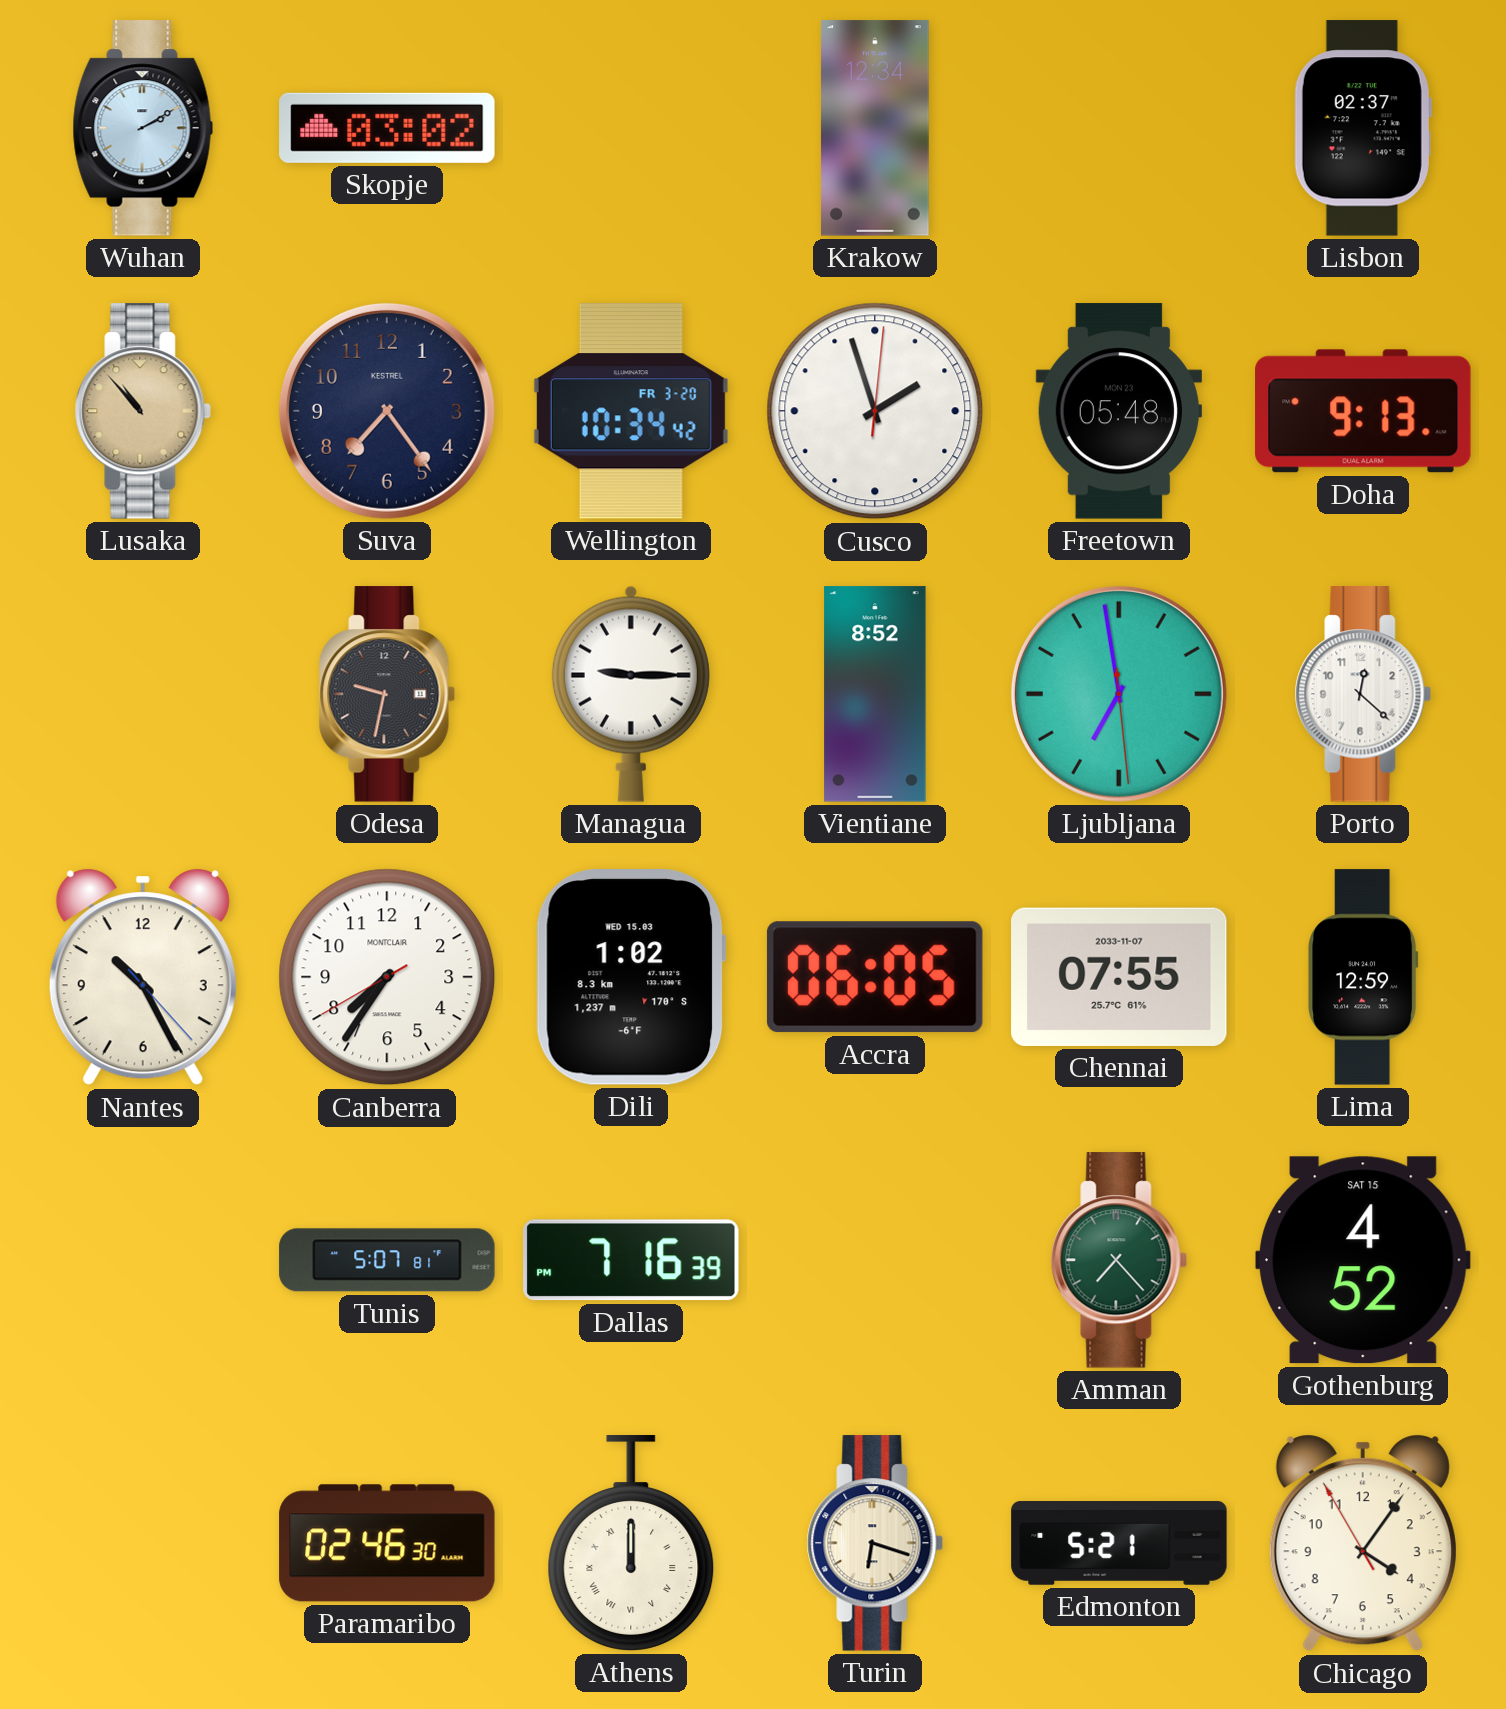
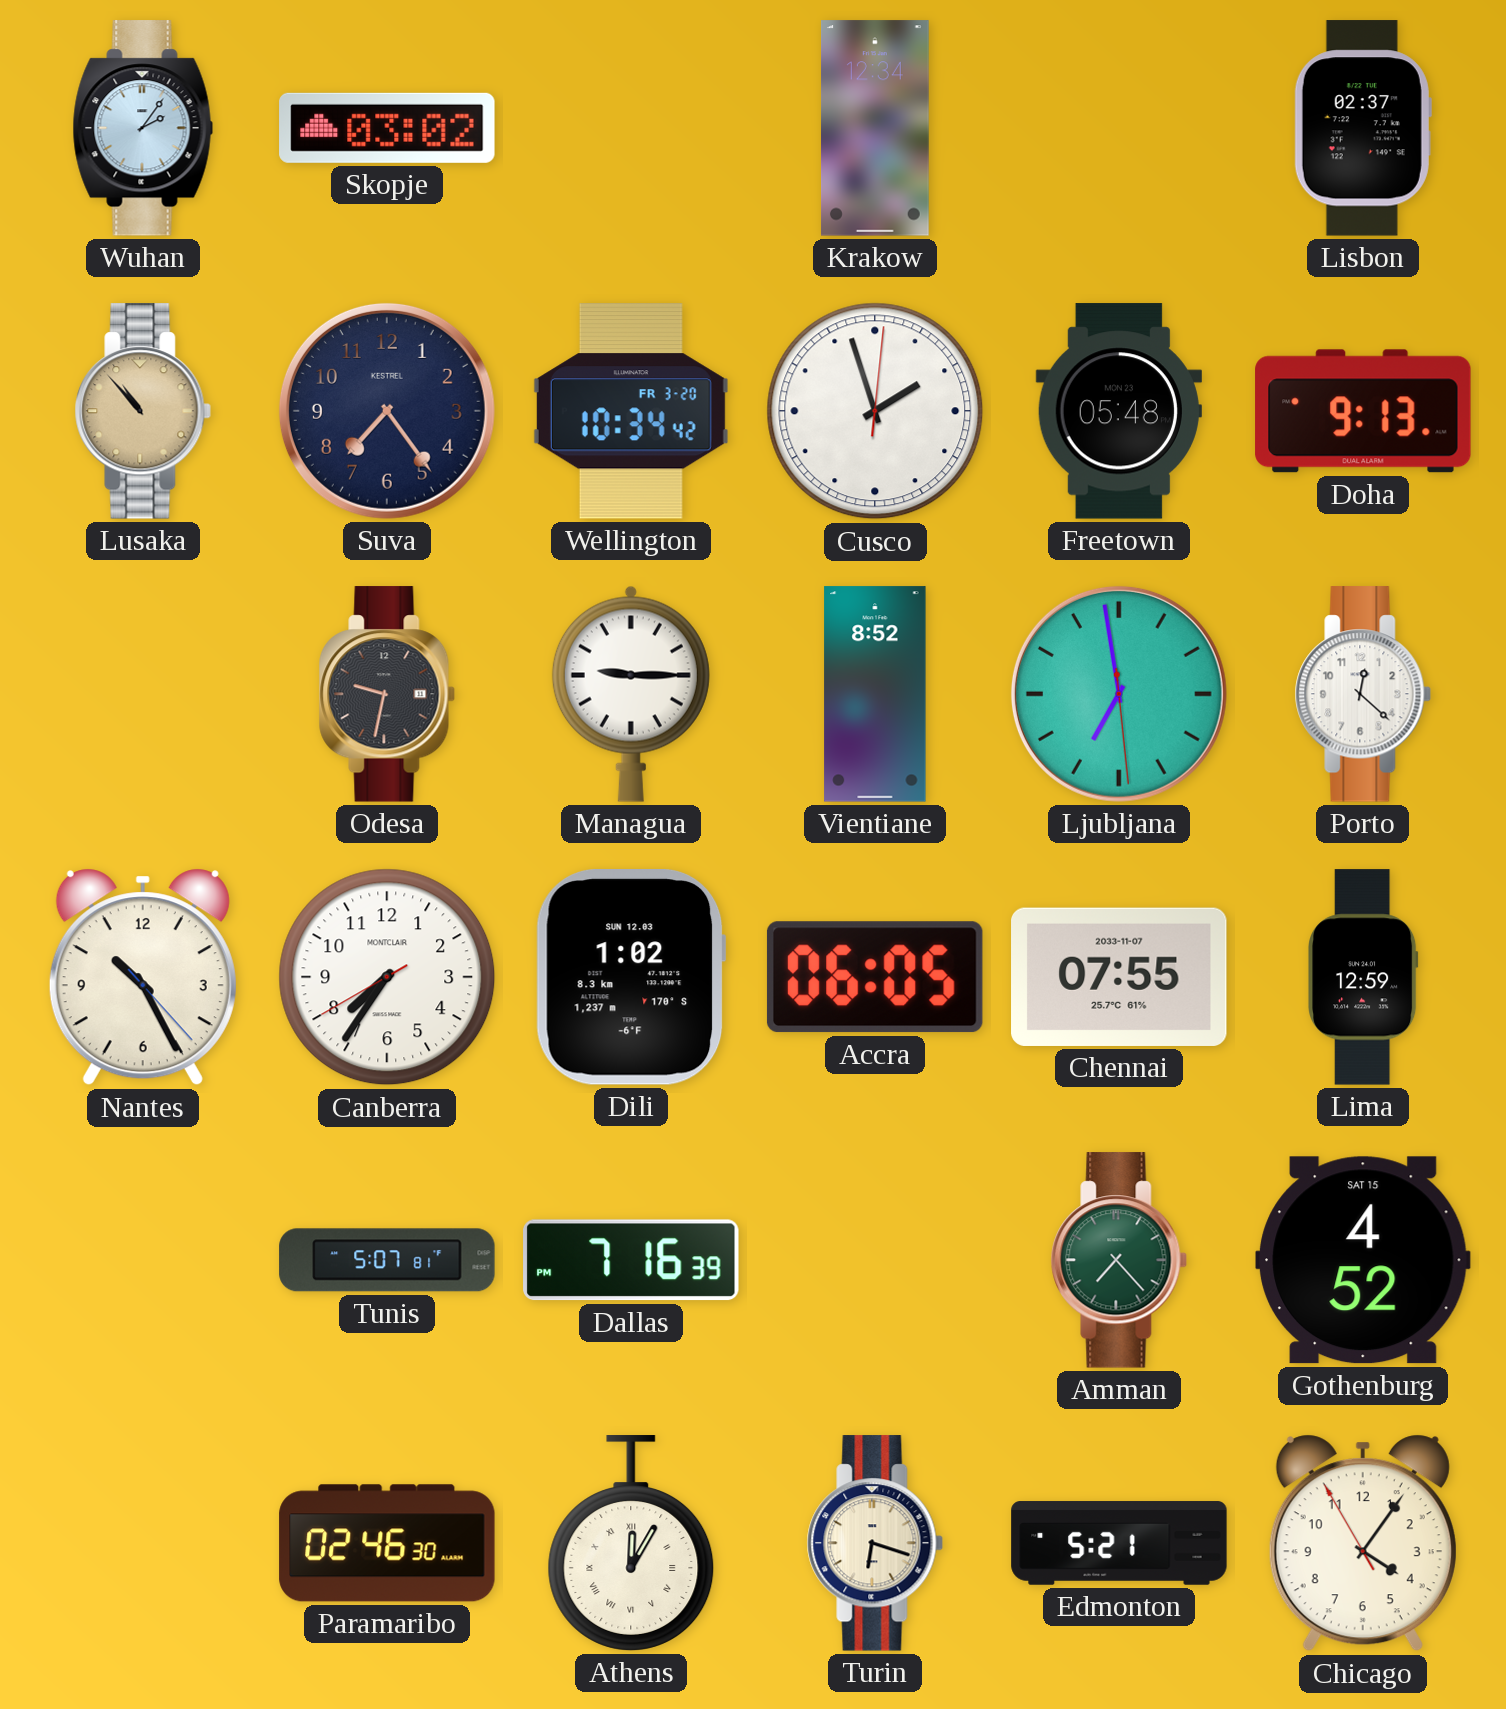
Wuhan: 2:10 -> 2:06
Dili date: WED 15.03 -> SUN 12.03
Athens: 12:00 -> 12:05
